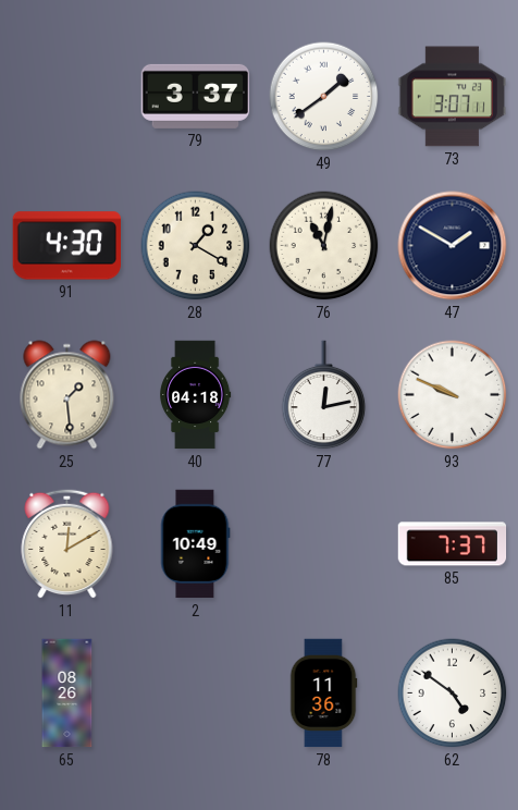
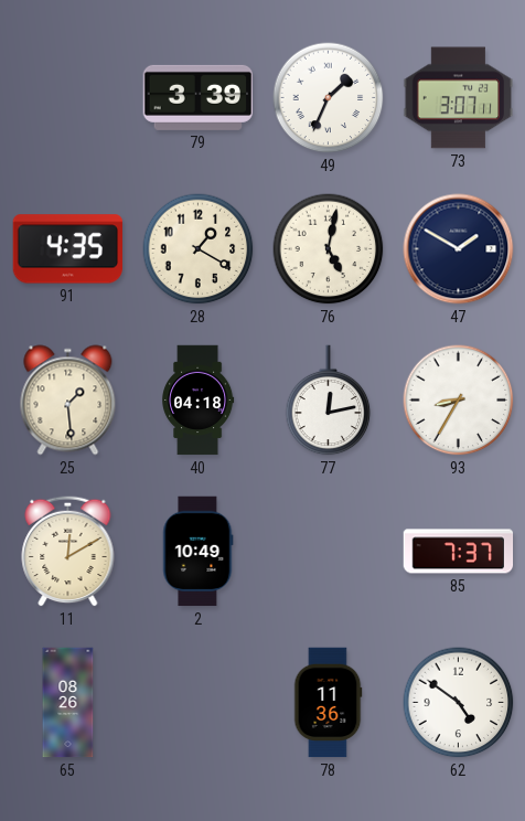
79: 3:37 -> 3:39
49: 1:39 -> 1:34
91: 4:30 -> 4:35
76: 11:02 -> 5:02
93: 9:49 -> 8:35
